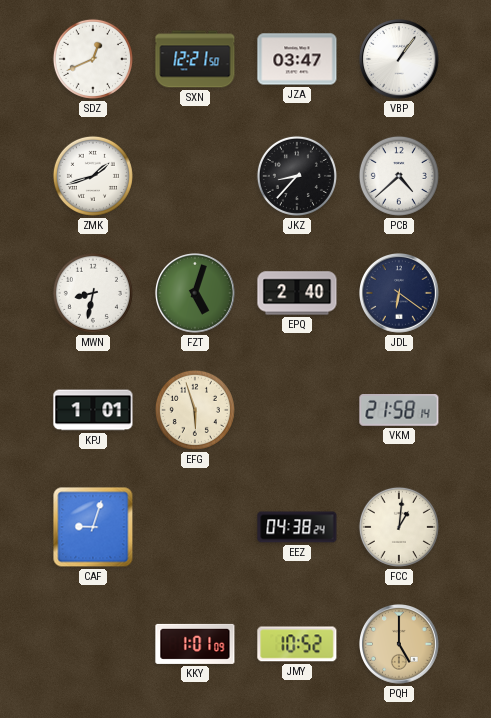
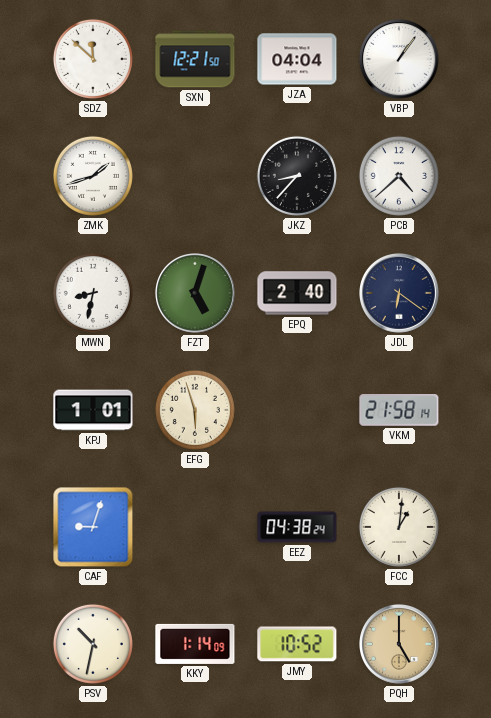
SDZ: 12:41 -> 11:52
JZA: 03:47 -> 04:04
PSV: none -> 10:32
KKY: 1:01 -> 1:14
